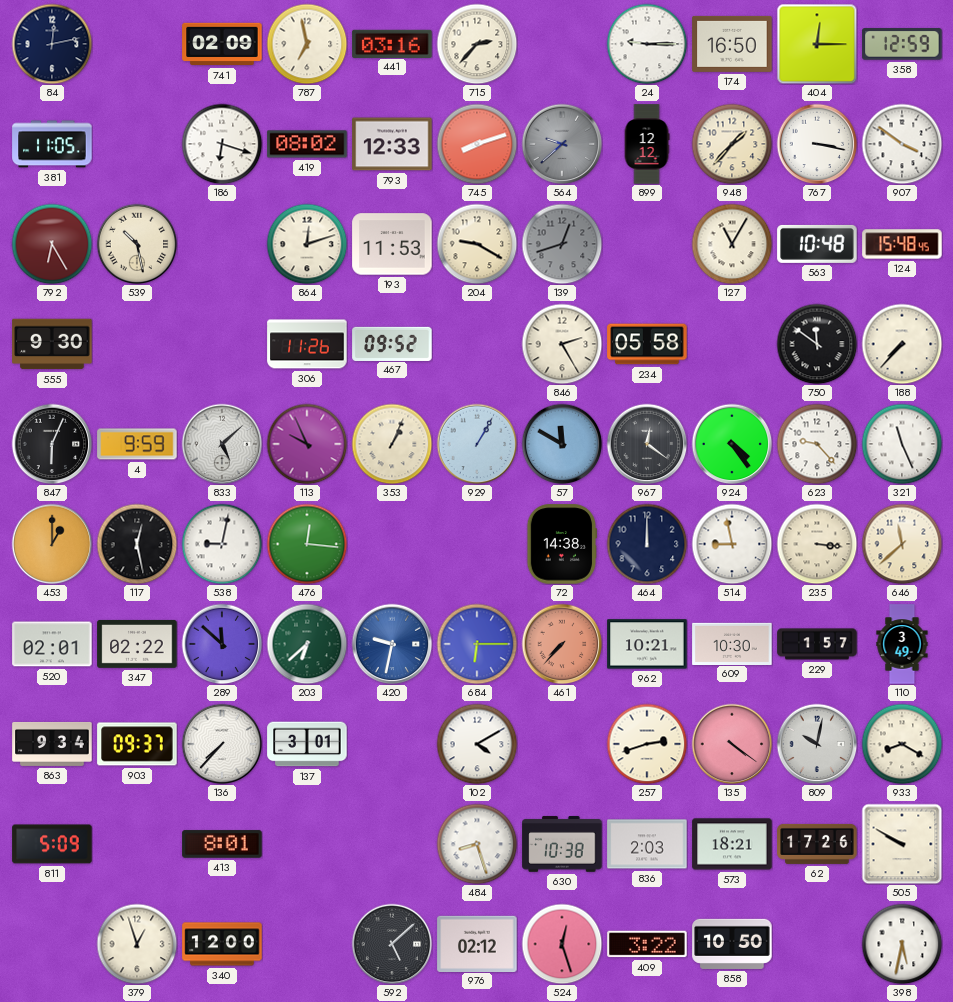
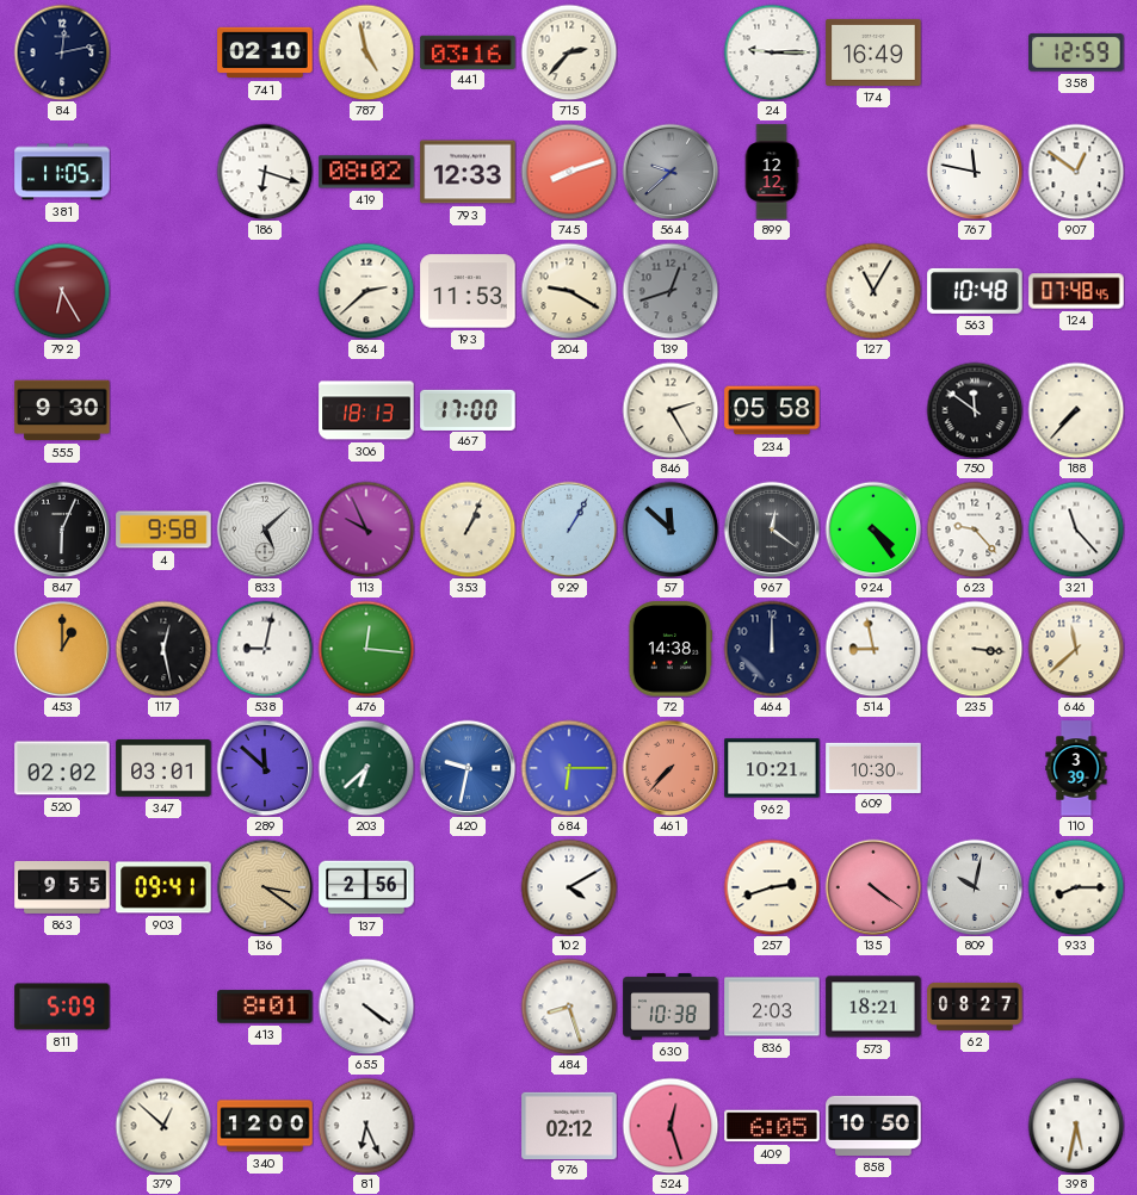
741: 02:09 -> 02:10
787: 6:58 -> 4:58
174: 16:50 -> 16:49
404: 12:15 -> none
948: 1:37 -> none
767: 3:17 -> 11:47
907: 3:51 -> 12:51
539: 10:28 -> none
864: 12:12 -> 2:38
124: 15:48 -> 07:48
306: 11:26 -> 18:13
467: 09:52 -> 17:00
4: 9:59 -> 9:58
57: 11:50 -> 11:52
321: 11:26 -> 11:23
520: 02:01 -> 02:02
347: 02:22 -> 03:01
229: 1:57 -> none
110: 3:49 -> 3:39
863: 9:34 -> 9:55
903: 09:37 -> 09:41
136: 7:37 -> 3:21
136 dial: white -> champagne
137: 3:01 -> 2:56
933: 8:20 -> 8:15
655: none -> 4:21
62: 17:26 -> 08:27
505: 9:50 -> none
379: 12:57 -> 12:52
81: none -> 6:26
592: 5:08 -> none
409: 3:22 -> 6:05
